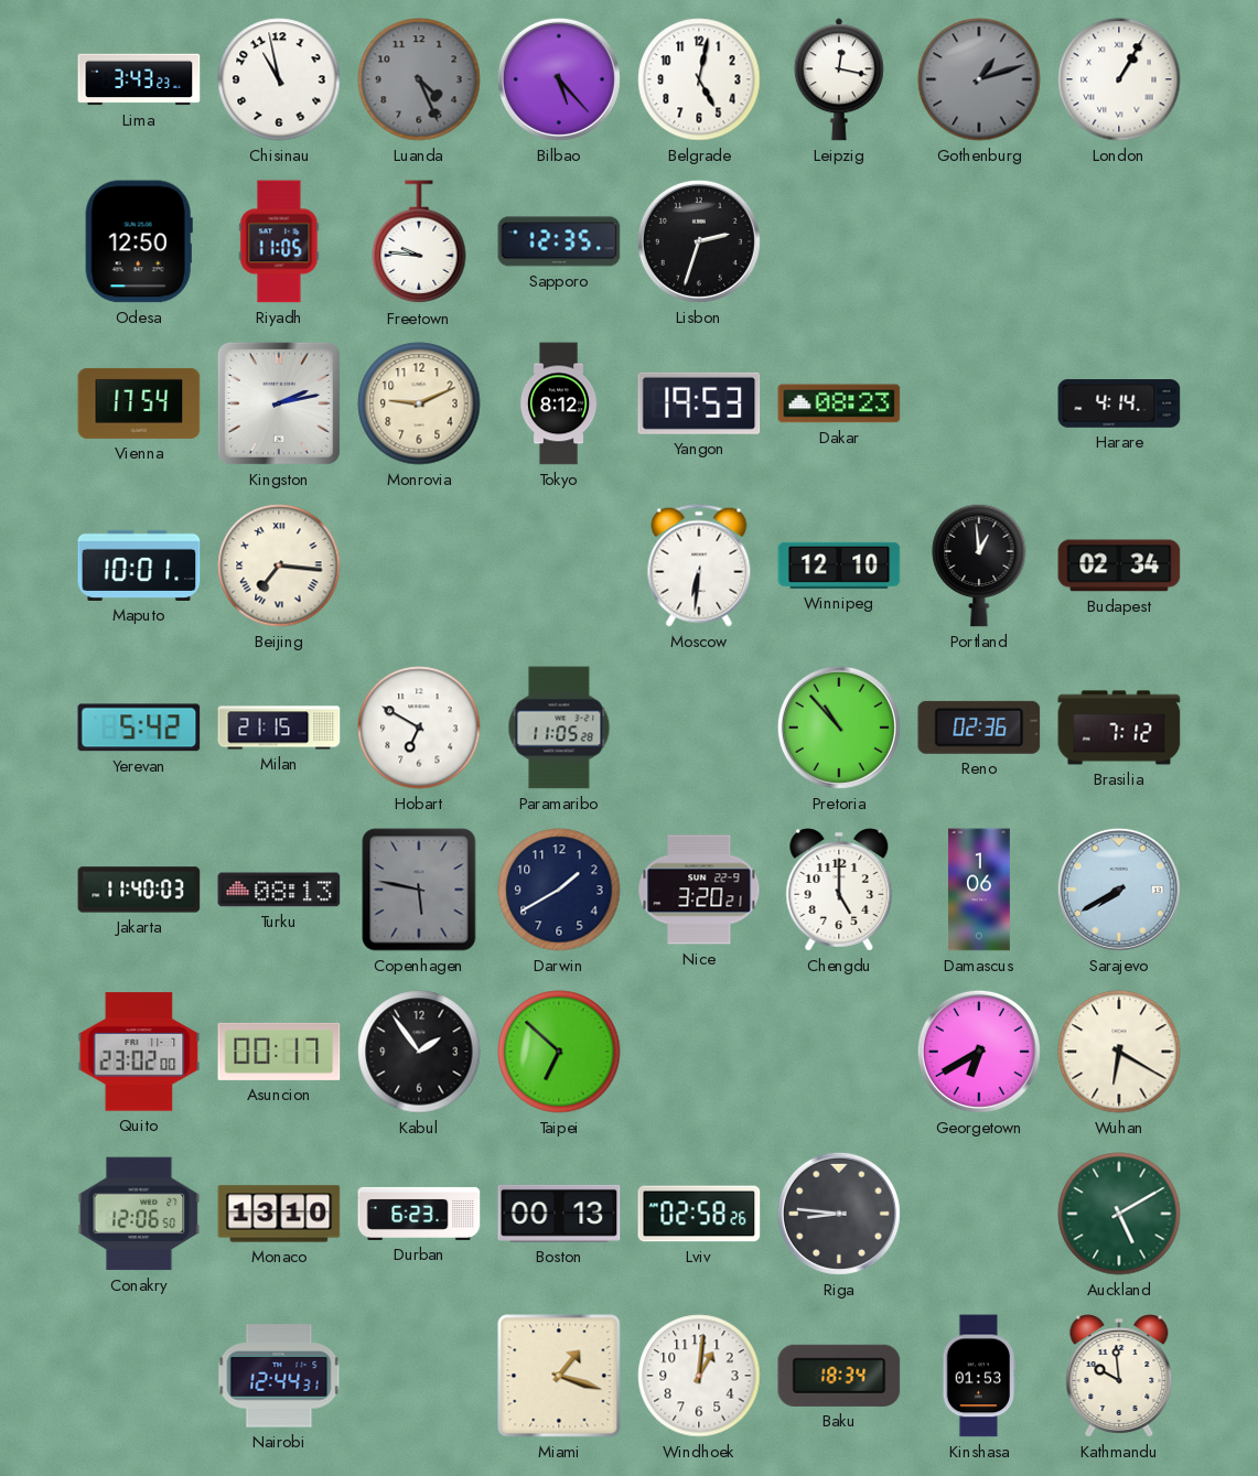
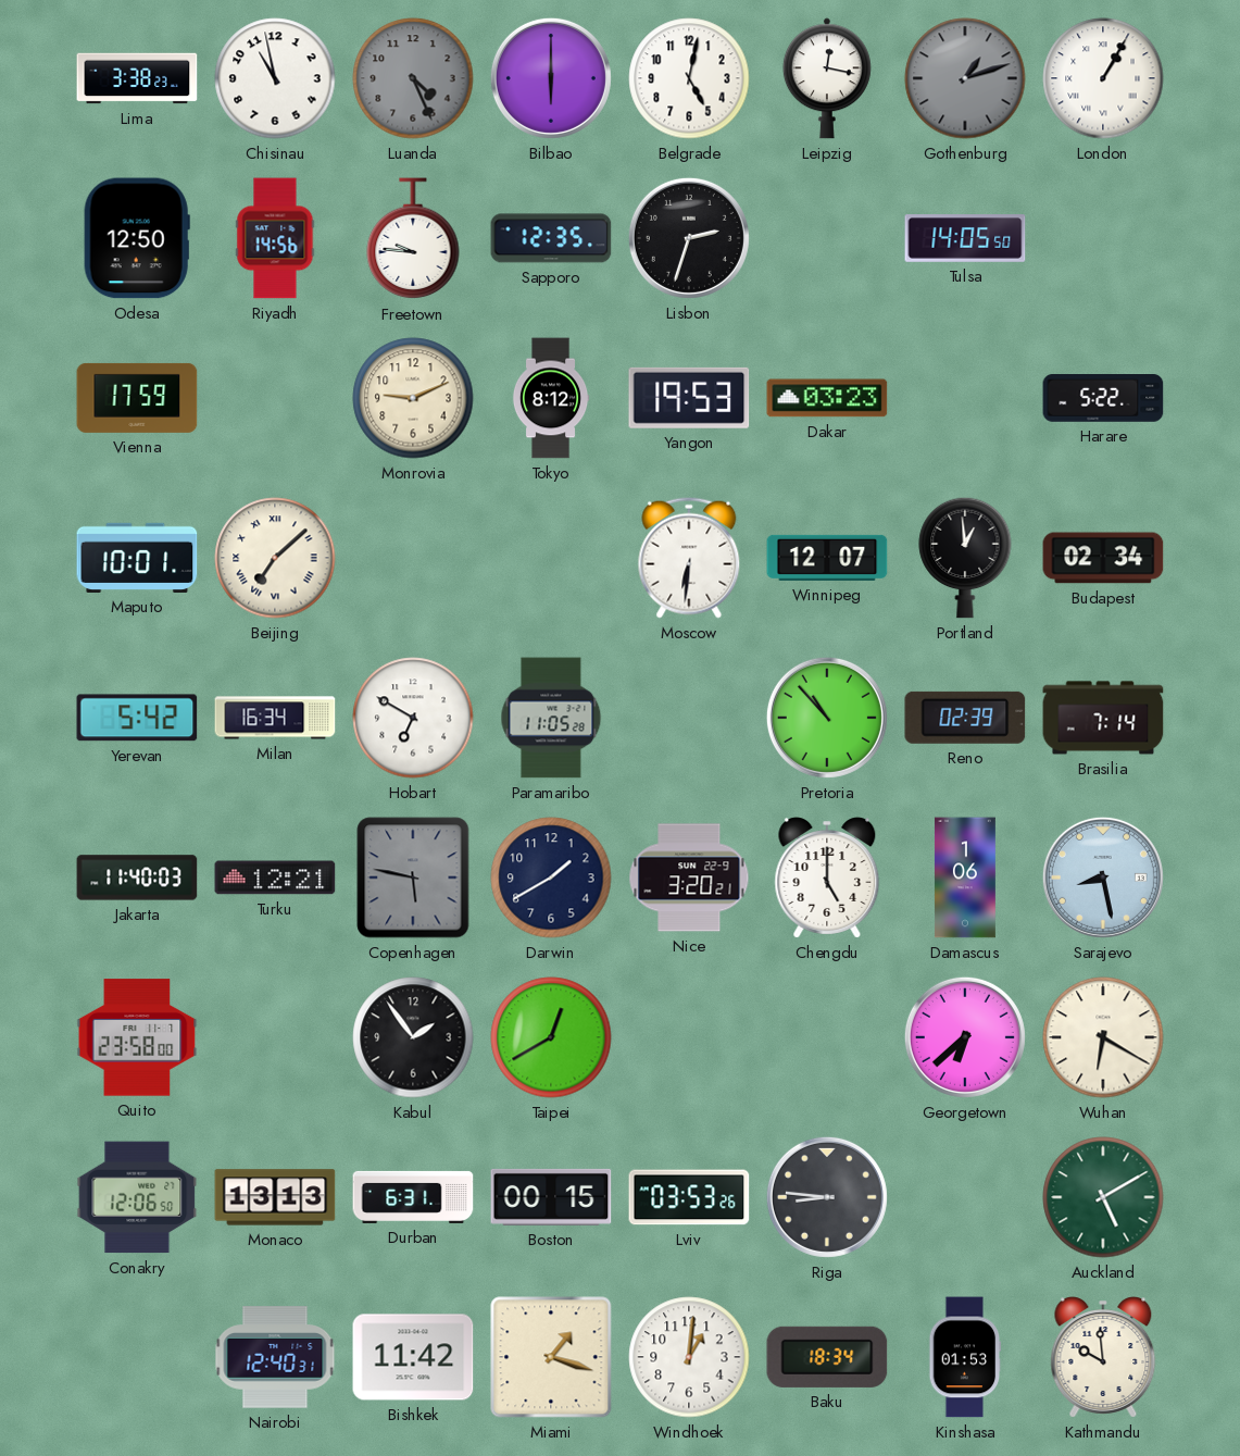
Lima: 3:43 -> 3:38
Bilbao: 5:23 -> 6:00
Riyadh: 11:05 -> 14:56
Tulsa: none -> 14:05
Vienna: 17:54 -> 17:59
Kingston: 2:13 -> none
Dakar: 08:23 -> 03:23
Harare: 4:14 -> 5:22
Beijing: 7:16 -> 7:08
Winnipeg: 12:10 -> 12:07
Milan: 21:15 -> 16:34
Reno: 02:36 -> 02:39
Brasilia: 7:12 -> 7:14
Turku: 08:13 -> 12:21
Sarajevo: 7:40 -> 8:28
Quito: 23:02 -> 23:58
Asuncion: 00:17 -> none
Taipei: 6:52 -> 12:40
Georgetown: 6:40 -> 6:38
Monaco: 13:10 -> 13:13
Durban: 6:23 -> 6:31
Boston: 00:13 -> 00:15
Lviv: 02:58 -> 03:53
Nairobi: 12:44 -> 12:40
Bishkek: none -> 11:42
